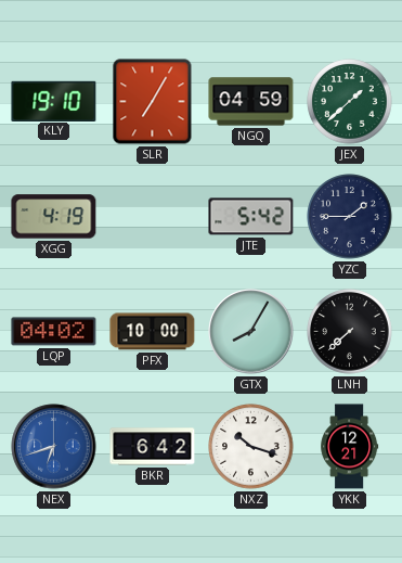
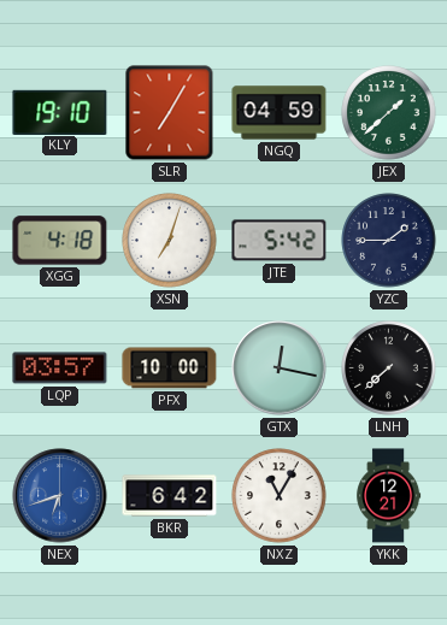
XGG: 4:19 -> 4:18
XSN: none -> 7:03
LQP: 04:02 -> 03:57
GTX: 8:05 -> 12:17
NXZ: 10:18 -> 11:05
